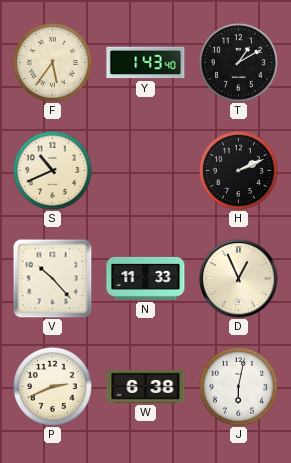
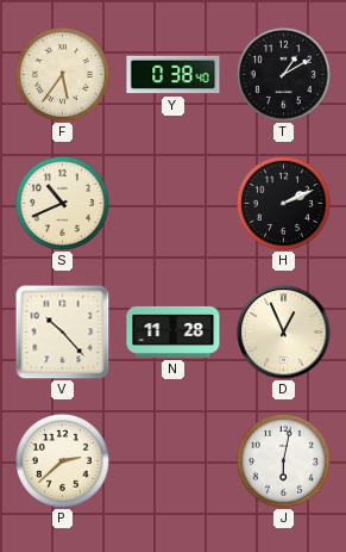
Y: 1:43 -> 0:38
N: 11:33 -> 11:28
P: 2:41 -> 2:38
W: 6:38 -> none
